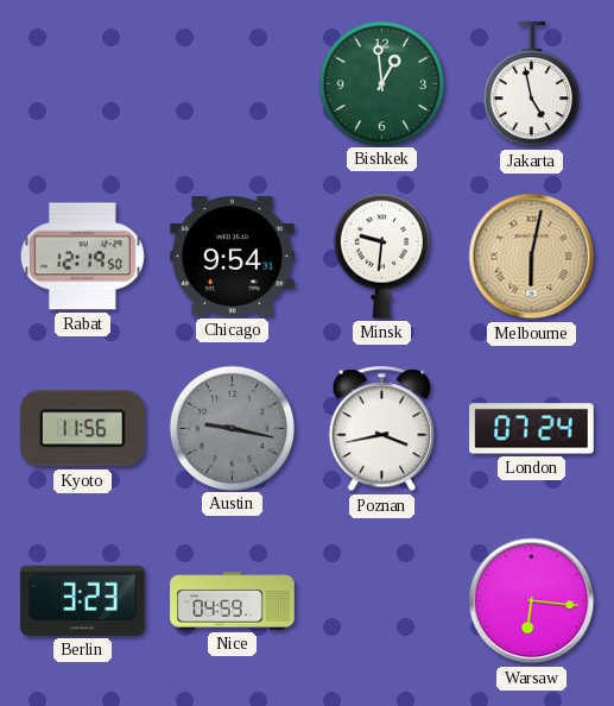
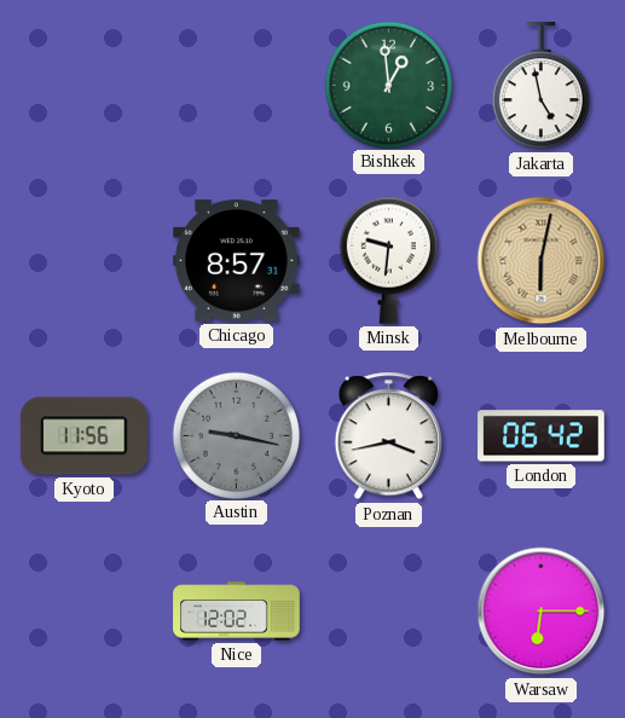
Rabat: 12:19 -> none
Chicago: 9:54 -> 8:57
London: 07:24 -> 06:42
Berlin: 3:23 -> none
Nice: 04:59 -> 12:02
Warsaw: 6:16 -> 6:15
